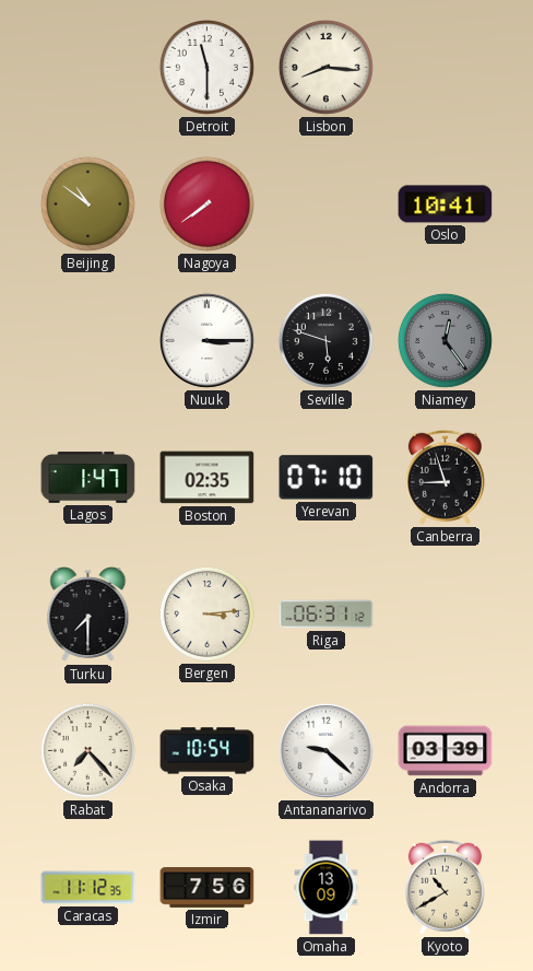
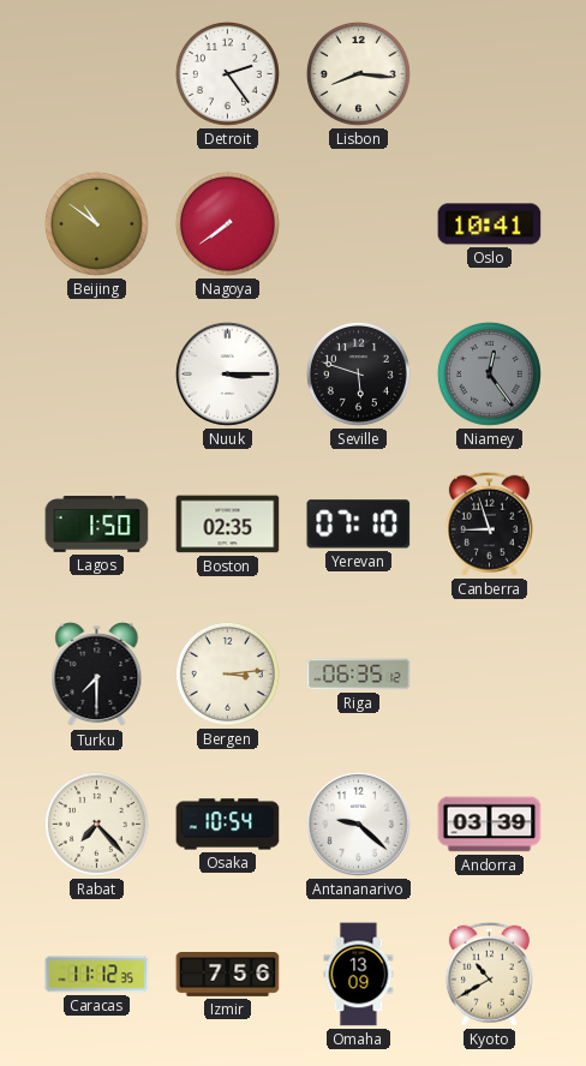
Detroit: 11:30 -> 2:24
Lagos: 1:47 -> 1:50
Riga: 06:31 -> 06:35
